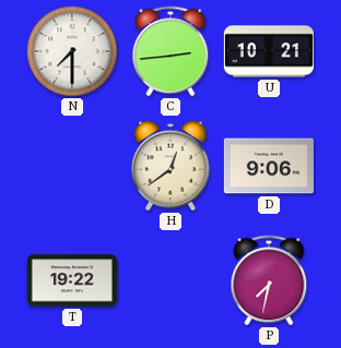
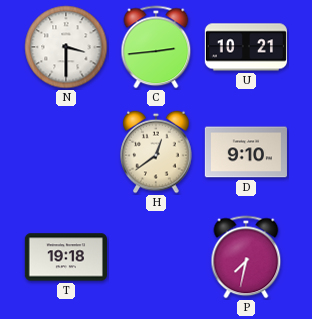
N: 7:30 -> 3:30
D: 9:06 -> 9:10
T: 19:22 -> 19:18
